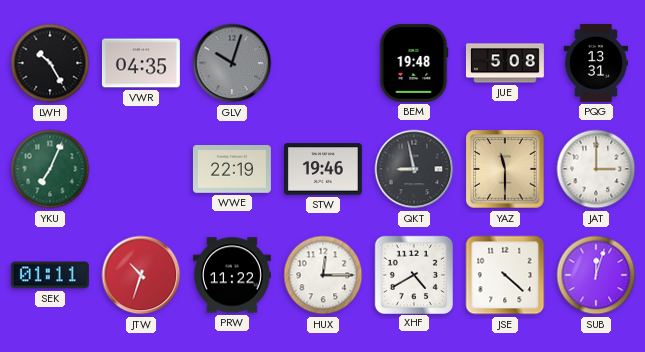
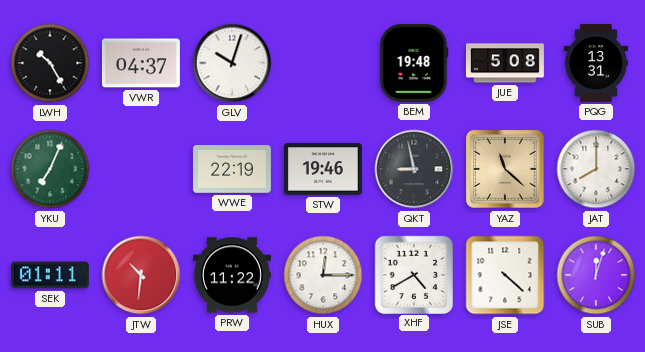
VWR: 04:35 -> 04:37
GLV dial: grey -> white
YAZ: 11:30 -> 11:22
JAT: 3:00 -> 8:00
JTW: 10:33 -> 10:31
